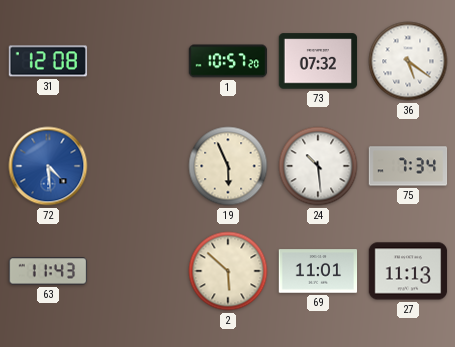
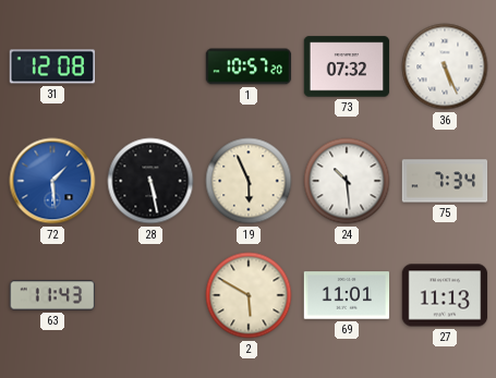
36: 5:21 -> 5:26
72: 4:29 -> 1:29
28: none -> 5:28
2: 5:52 -> 5:50
